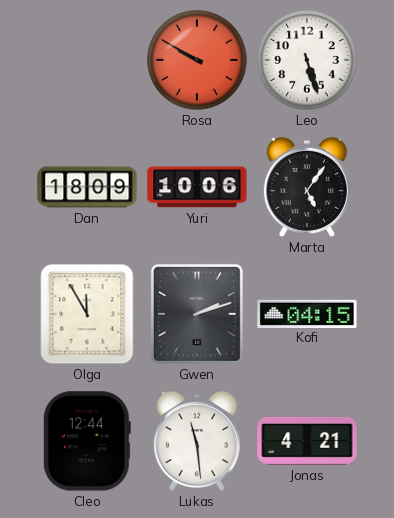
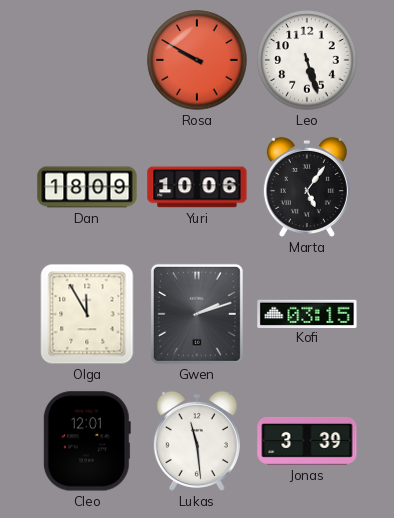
Kofi: 04:15 -> 03:15
Cleo: 12:44 -> 12:01
Jonas: 4:21 -> 3:39
